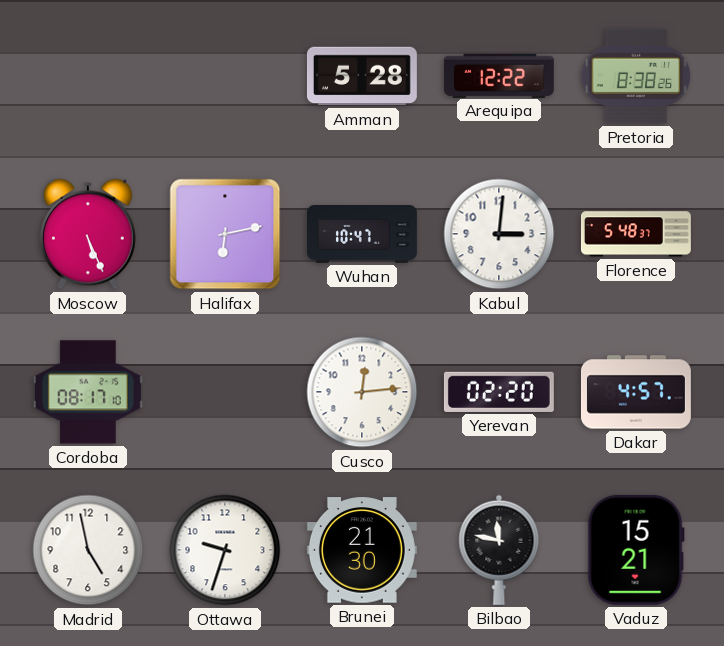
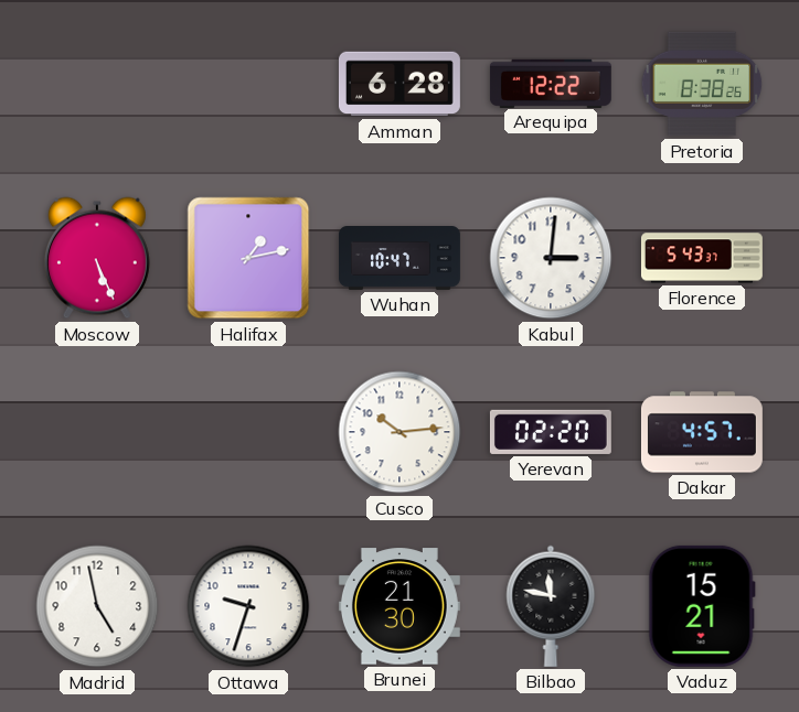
Amman: 5:28 -> 6:28
Halifax: 6:13 -> 1:13
Florence: 5:48 -> 5:43
Cordoba: 08:17 -> none
Cusco: 12:14 -> 10:14
